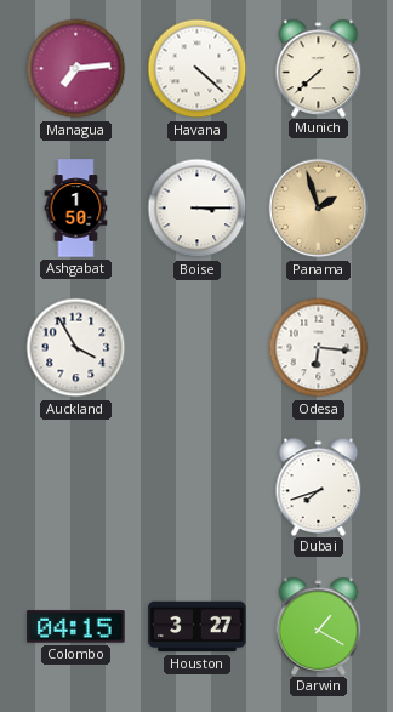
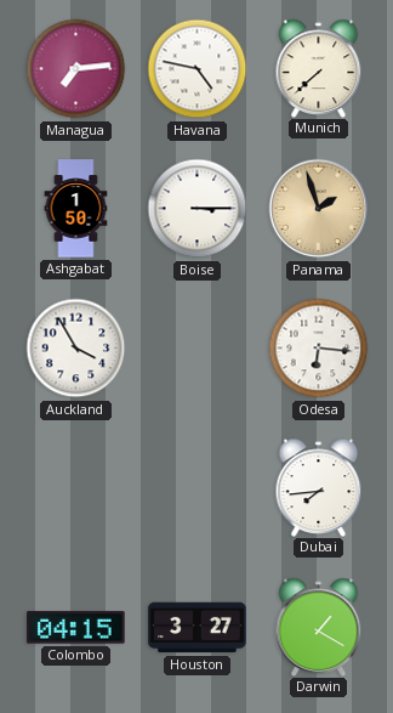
Havana: 4:22 -> 4:47
Dubai: 7:42 -> 7:44
